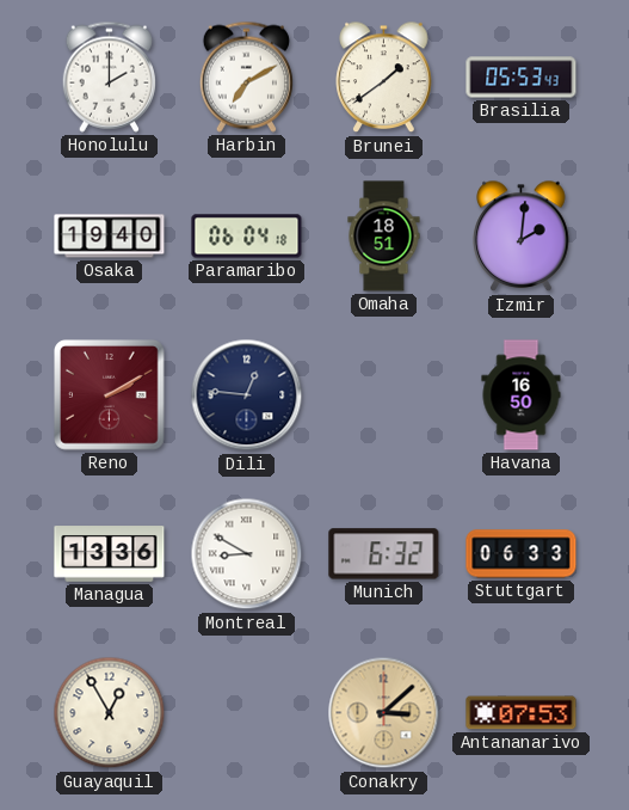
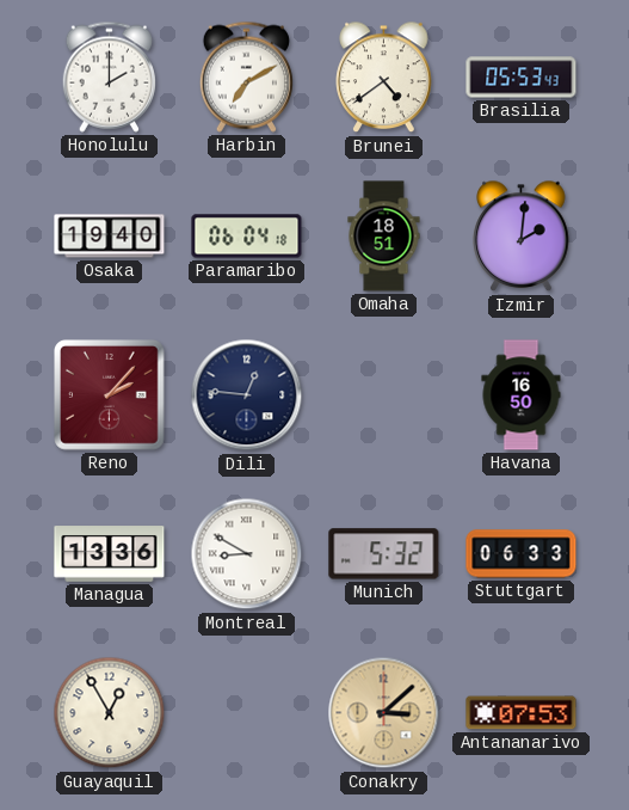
Brunei: 1:39 -> 4:39
Reno: 2:10 -> 2:07
Munich: 6:32 -> 5:32
